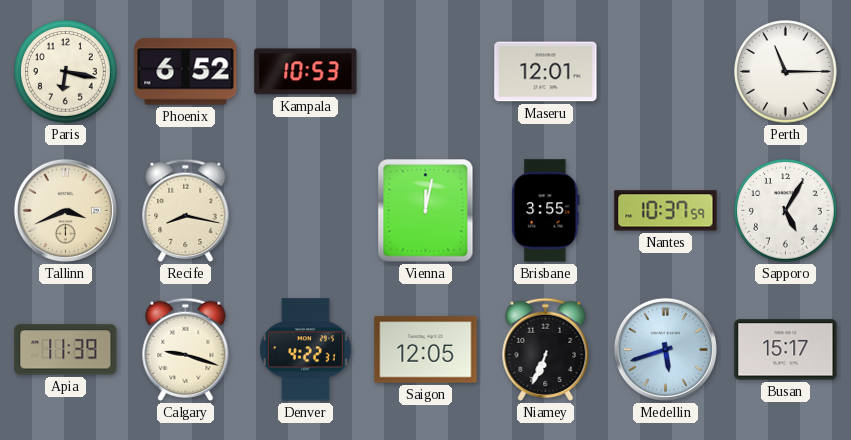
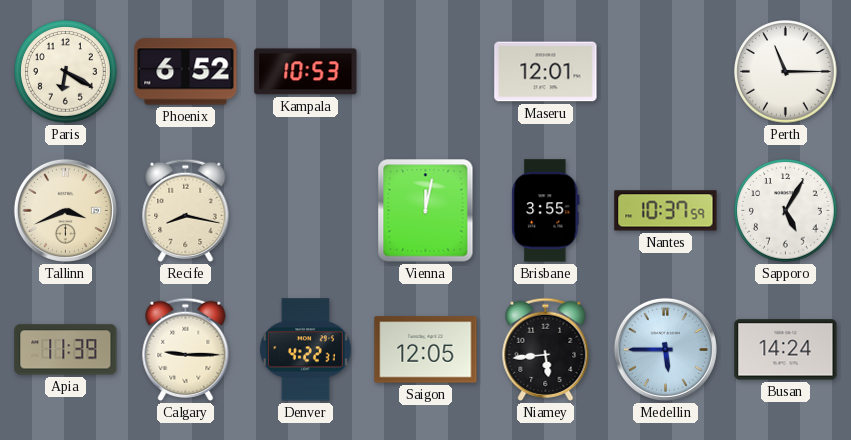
Paris: 6:17 -> 6:20
Calgary: 9:18 -> 9:15
Niamey: 6:34 -> 5:44
Medellin: 5:42 -> 5:45
Busan: 15:17 -> 14:24
